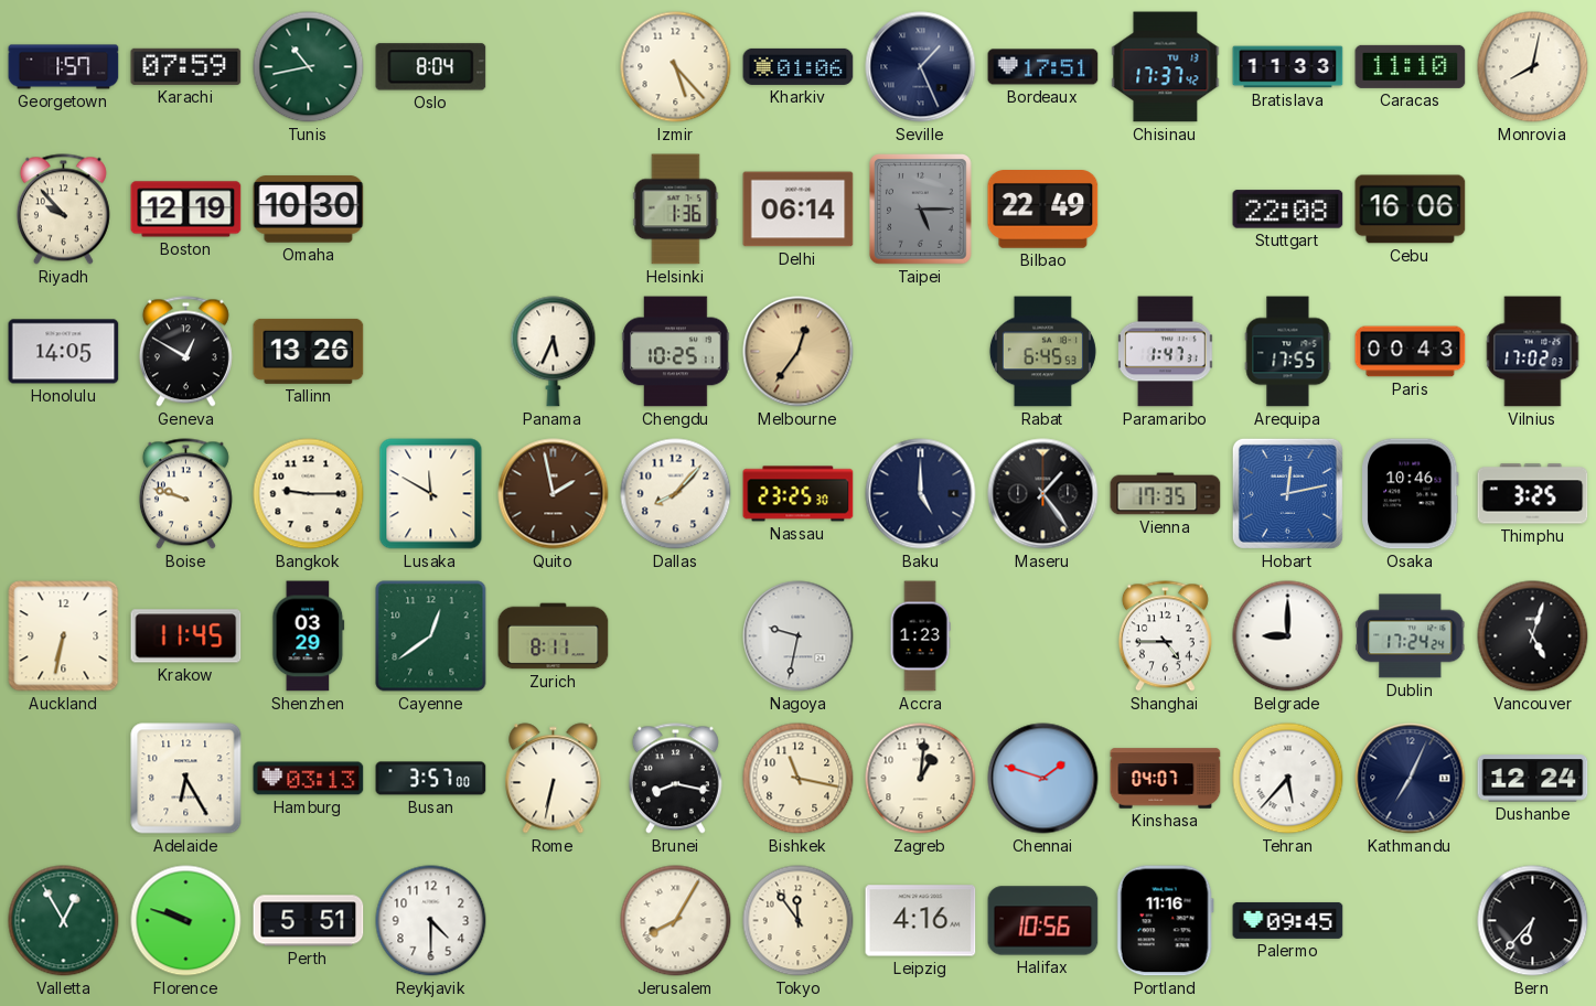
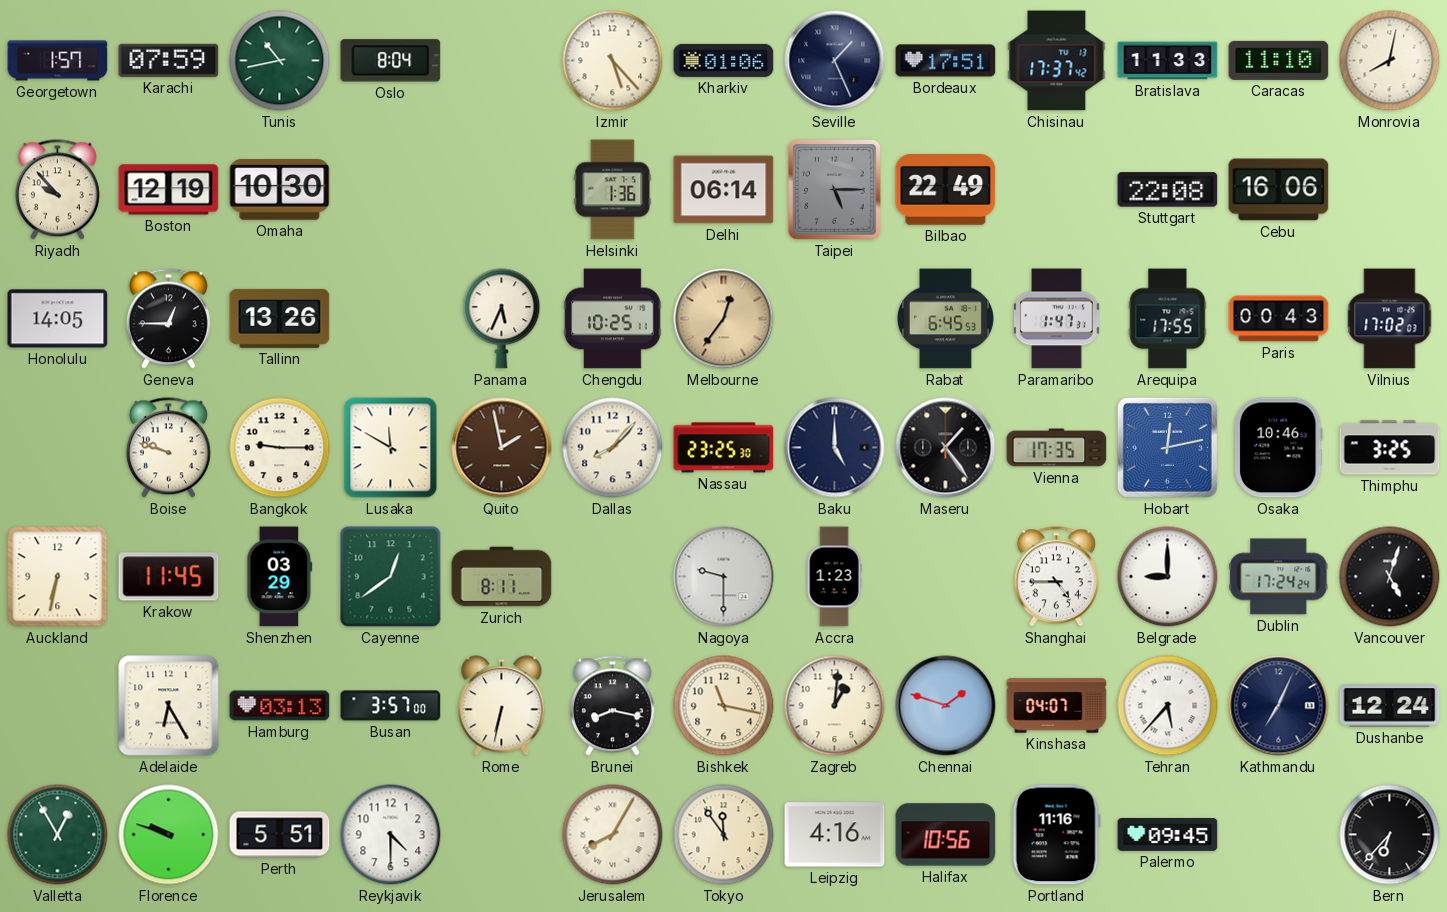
Geneva: 12:50 -> 12:45
Nagoya: 9:32 -> 9:30
